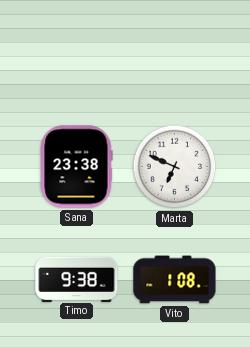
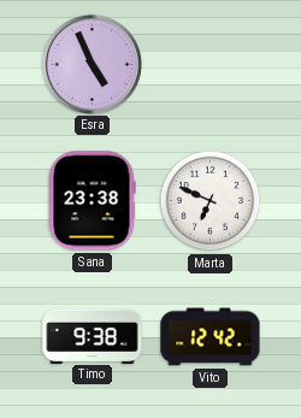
Esra: none -> 4:56
Vito: 1:08 -> 12:42
